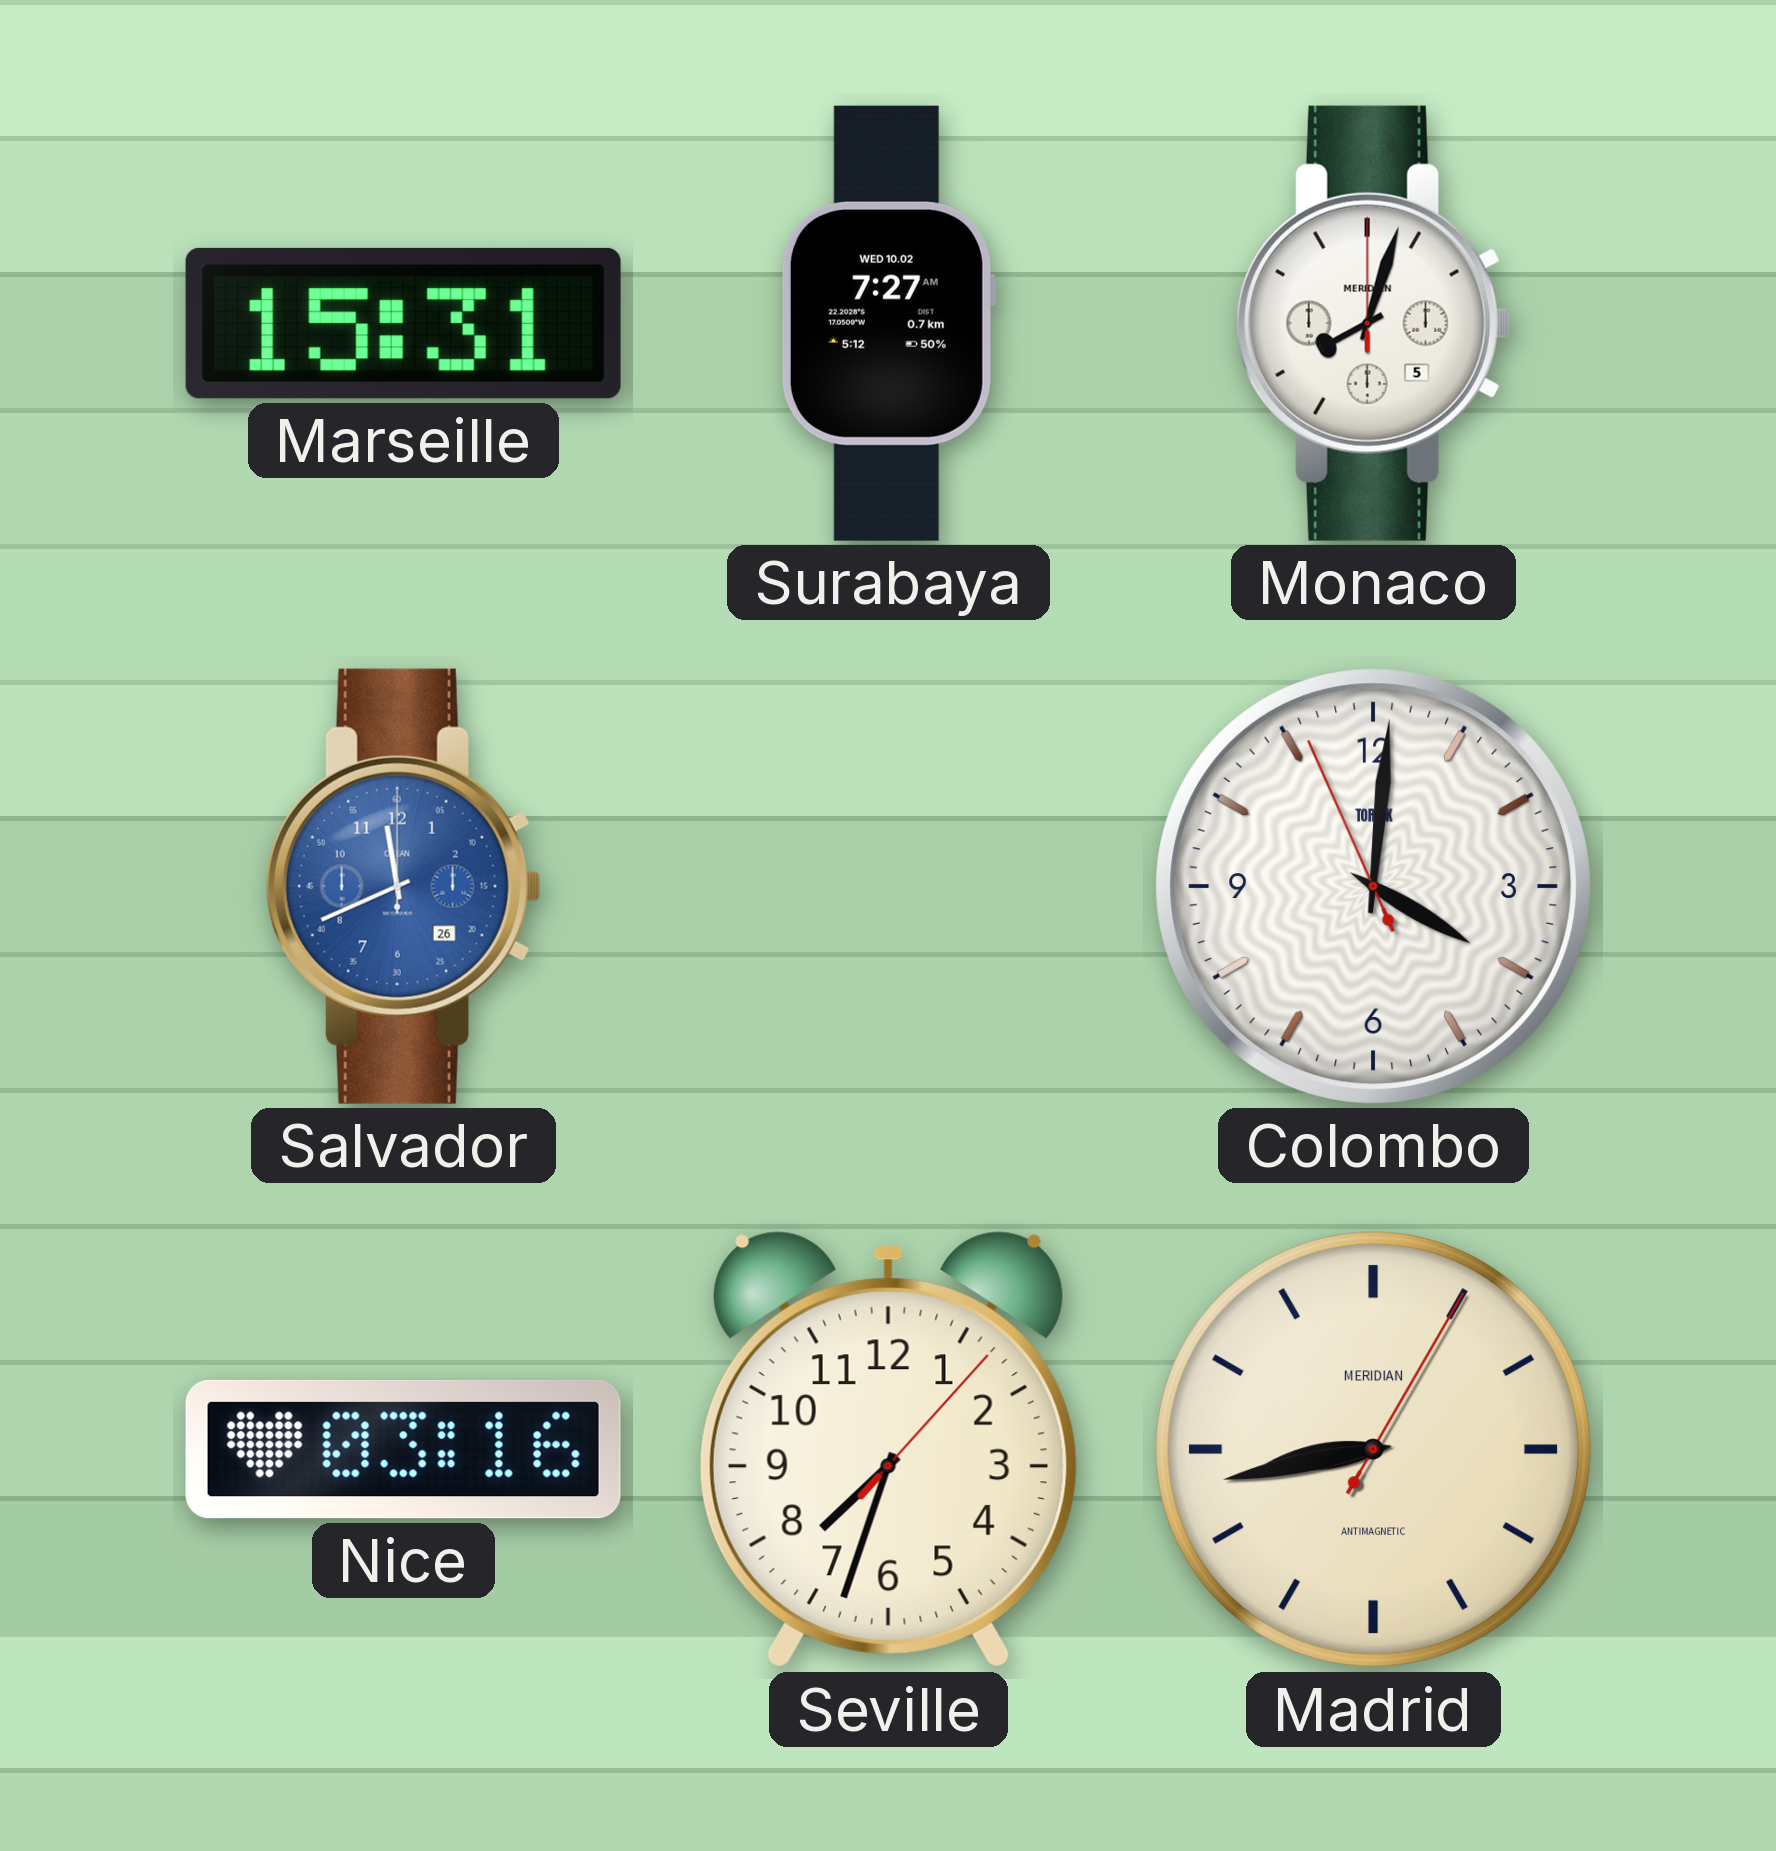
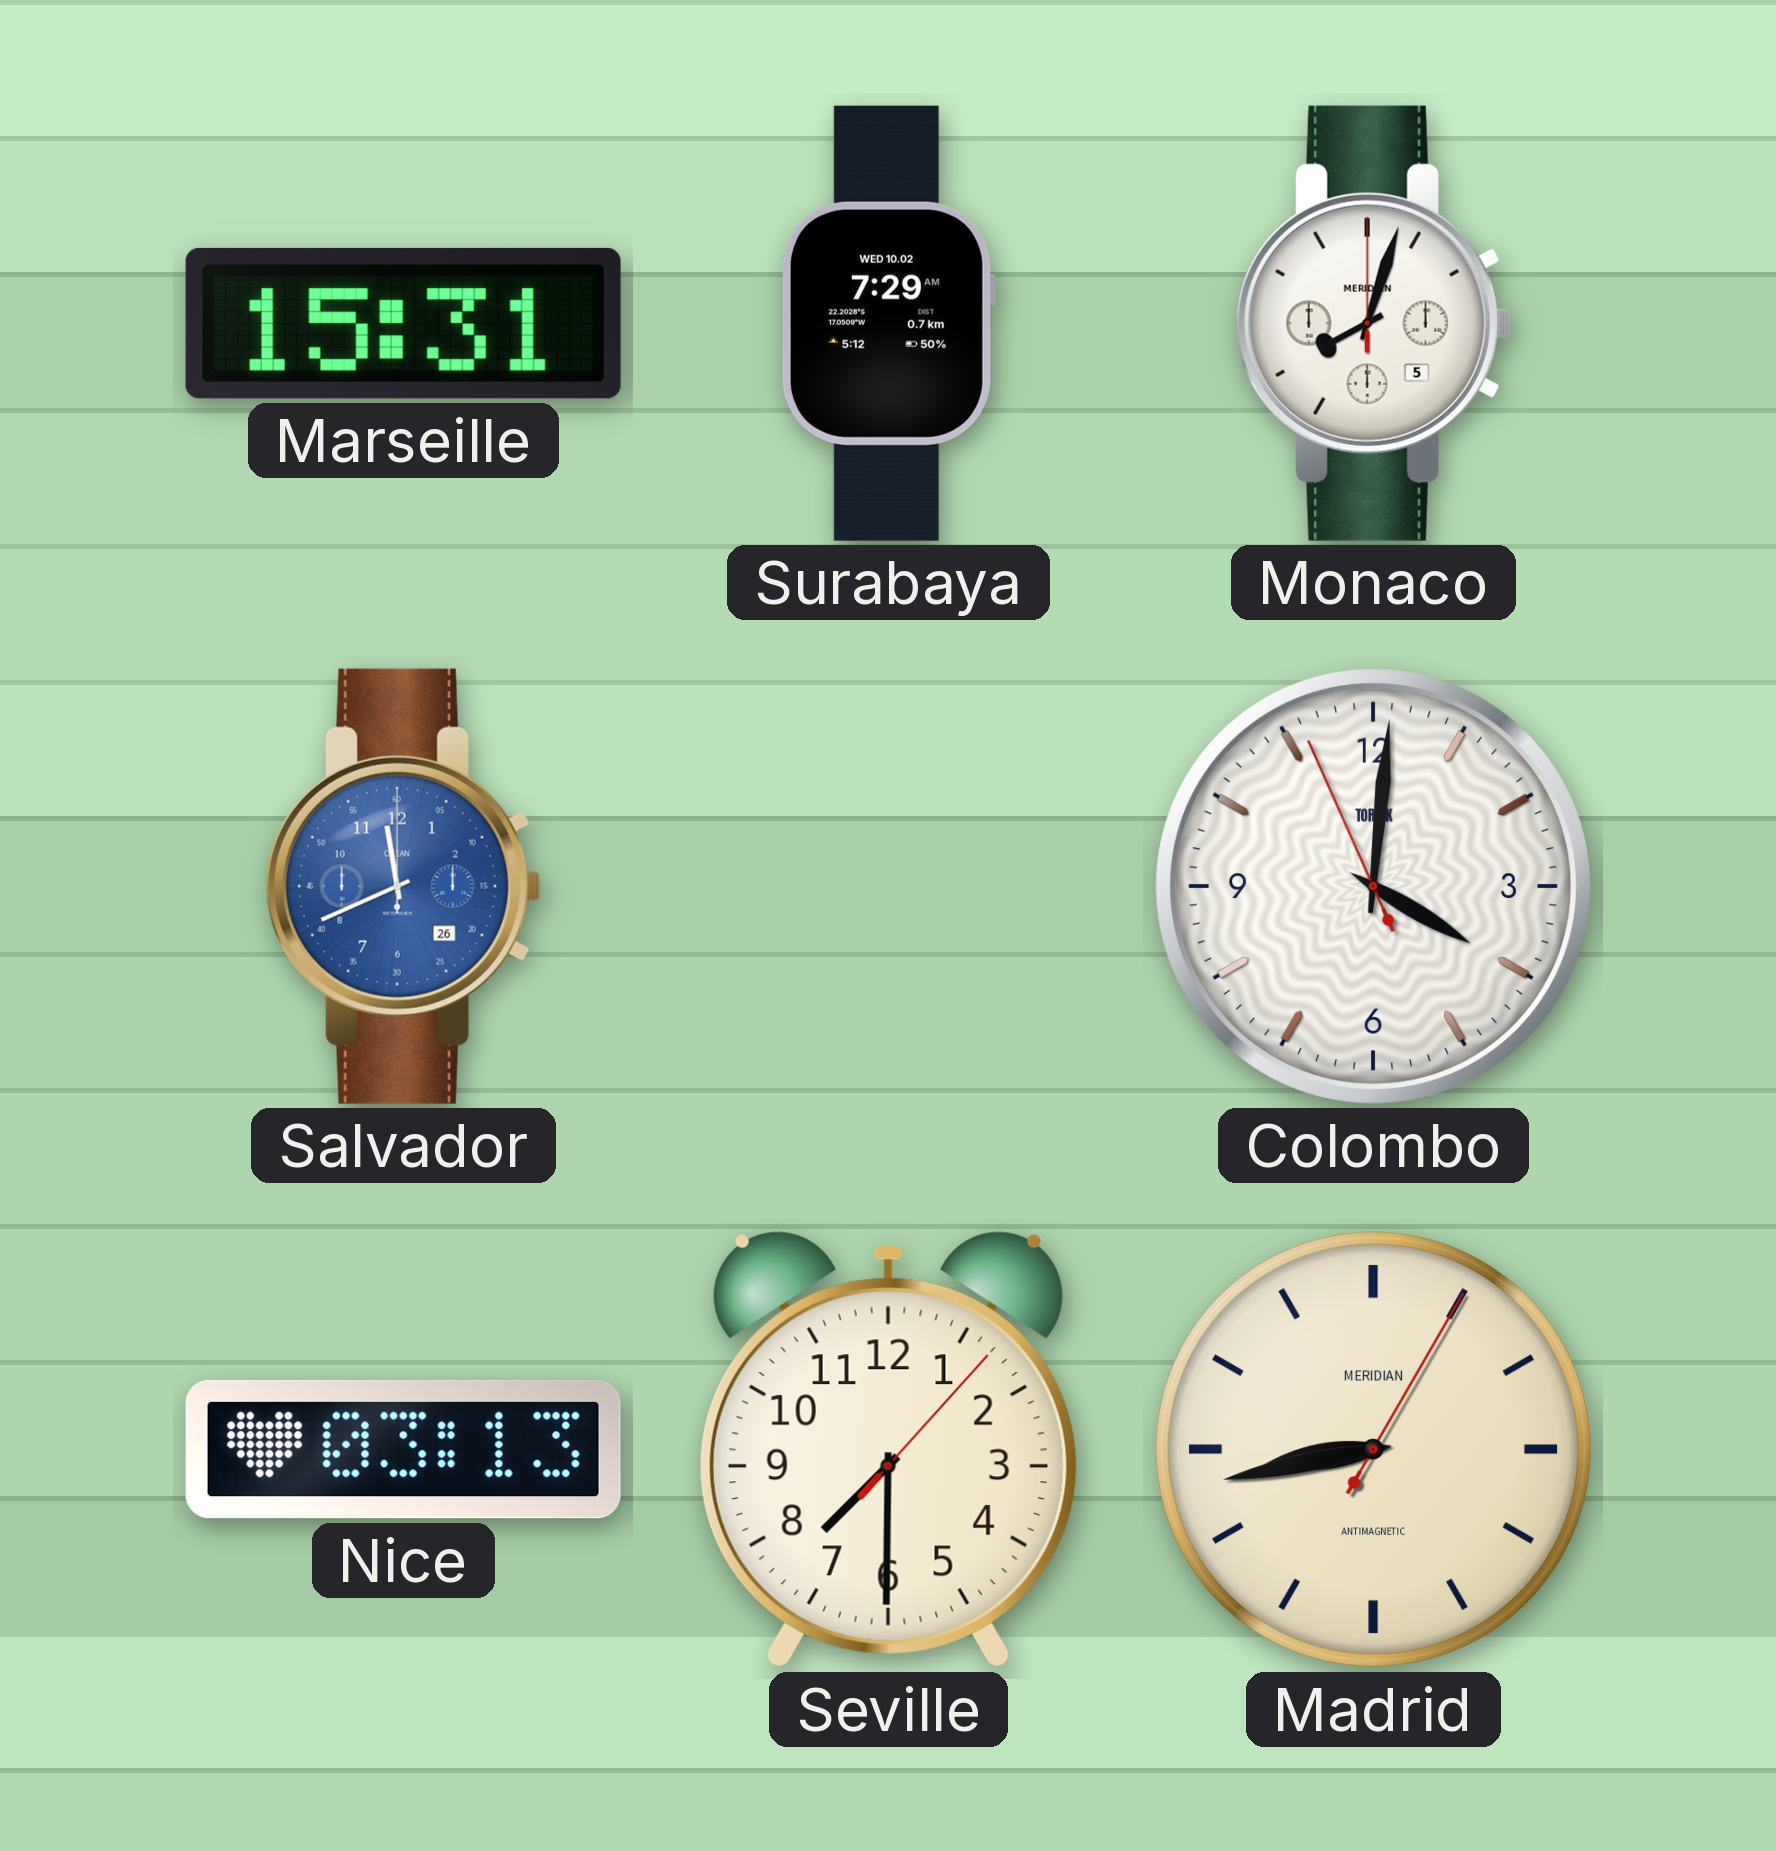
Surabaya: 7:27 -> 7:29
Nice: 03:16 -> 03:13
Seville: 7:33 -> 7:30
